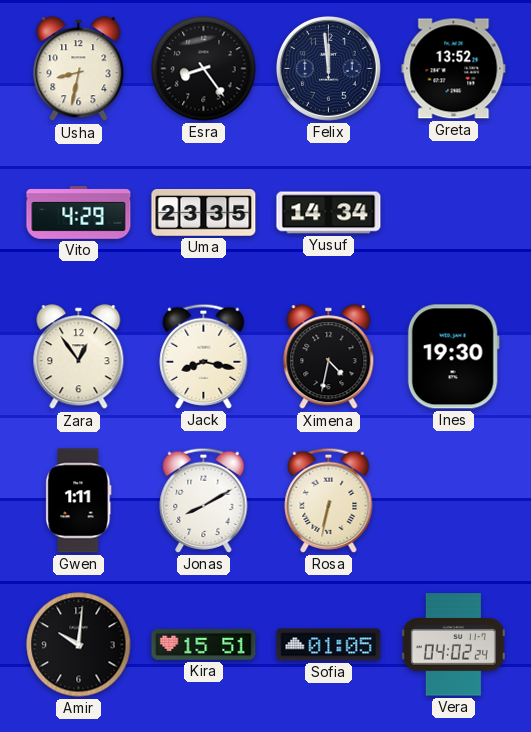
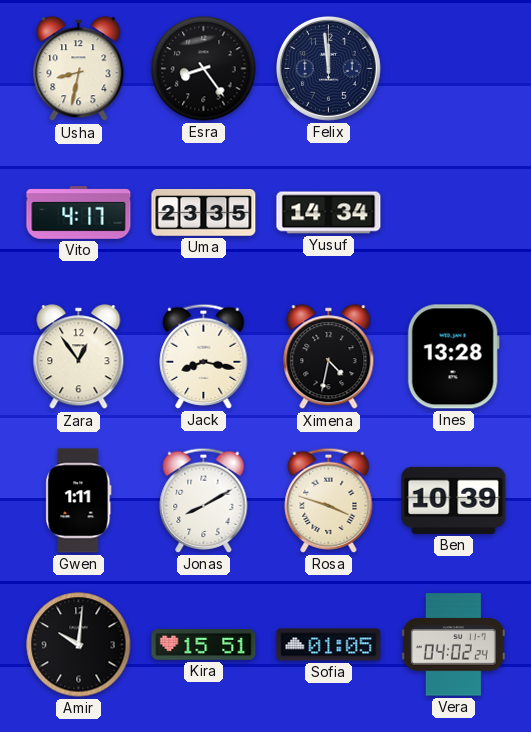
Greta: 13:52 -> none
Vito: 4:29 -> 4:17
Ines: 19:30 -> 13:28
Rosa: 6:32 -> 3:48
Ben: none -> 10:39
